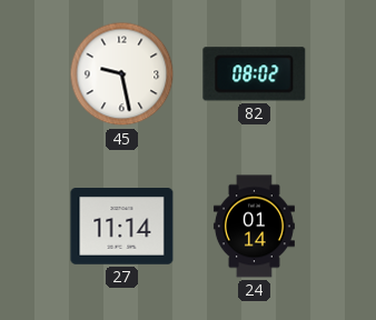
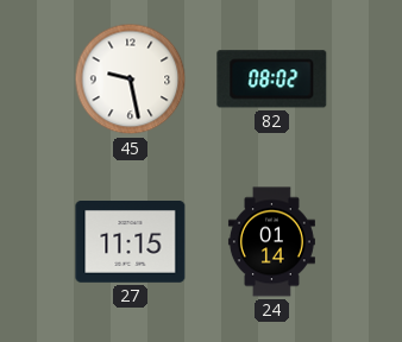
27: 11:14 -> 11:15
